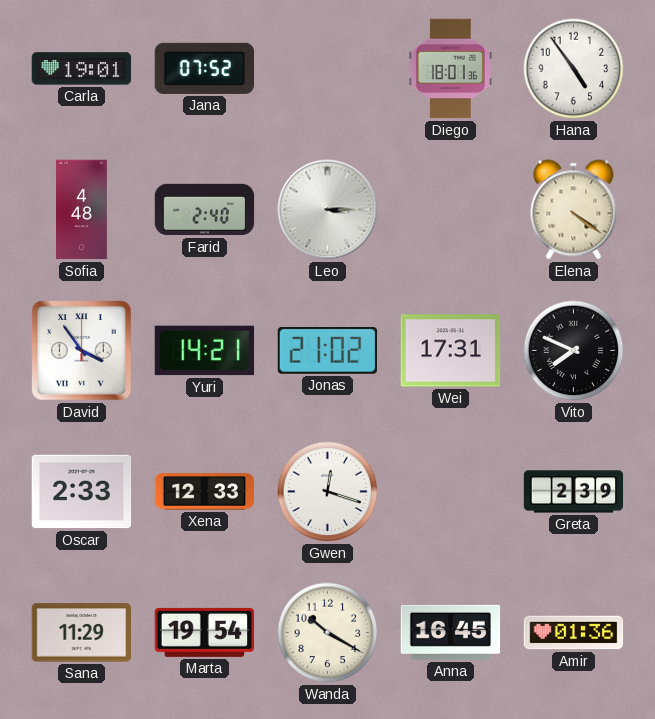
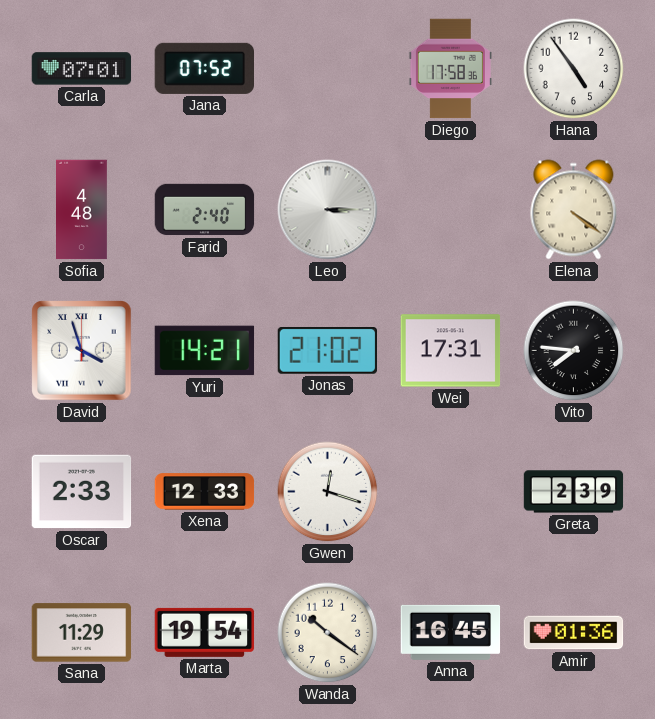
Carla: 19:01 -> 07:01
Diego: 18:01 -> 17:58
David: 3:54 -> 3:57
Vito: 7:49 -> 7:46
Wanda: 10:20 -> 10:21
